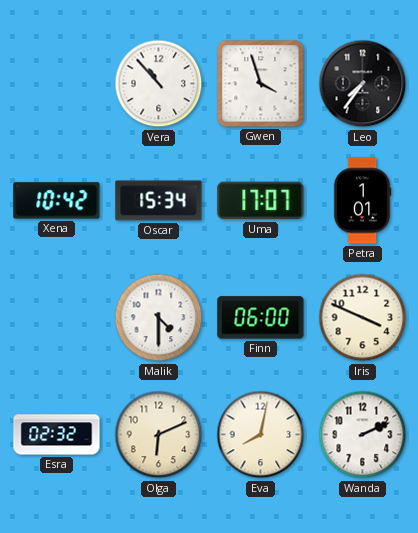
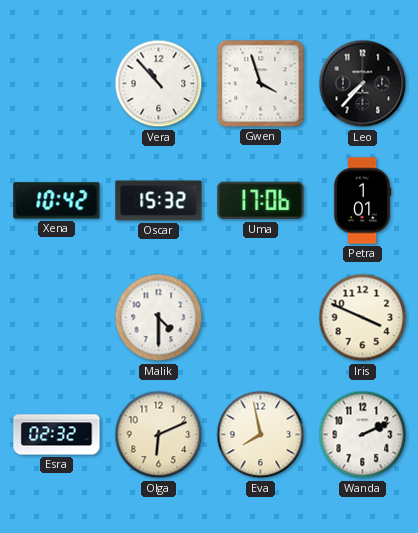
Leo: 7:36 -> 7:37
Oscar: 15:34 -> 15:32
Uma: 17:07 -> 17:06
Finn: 06:00 -> none
Eva: 8:02 -> 7:58
